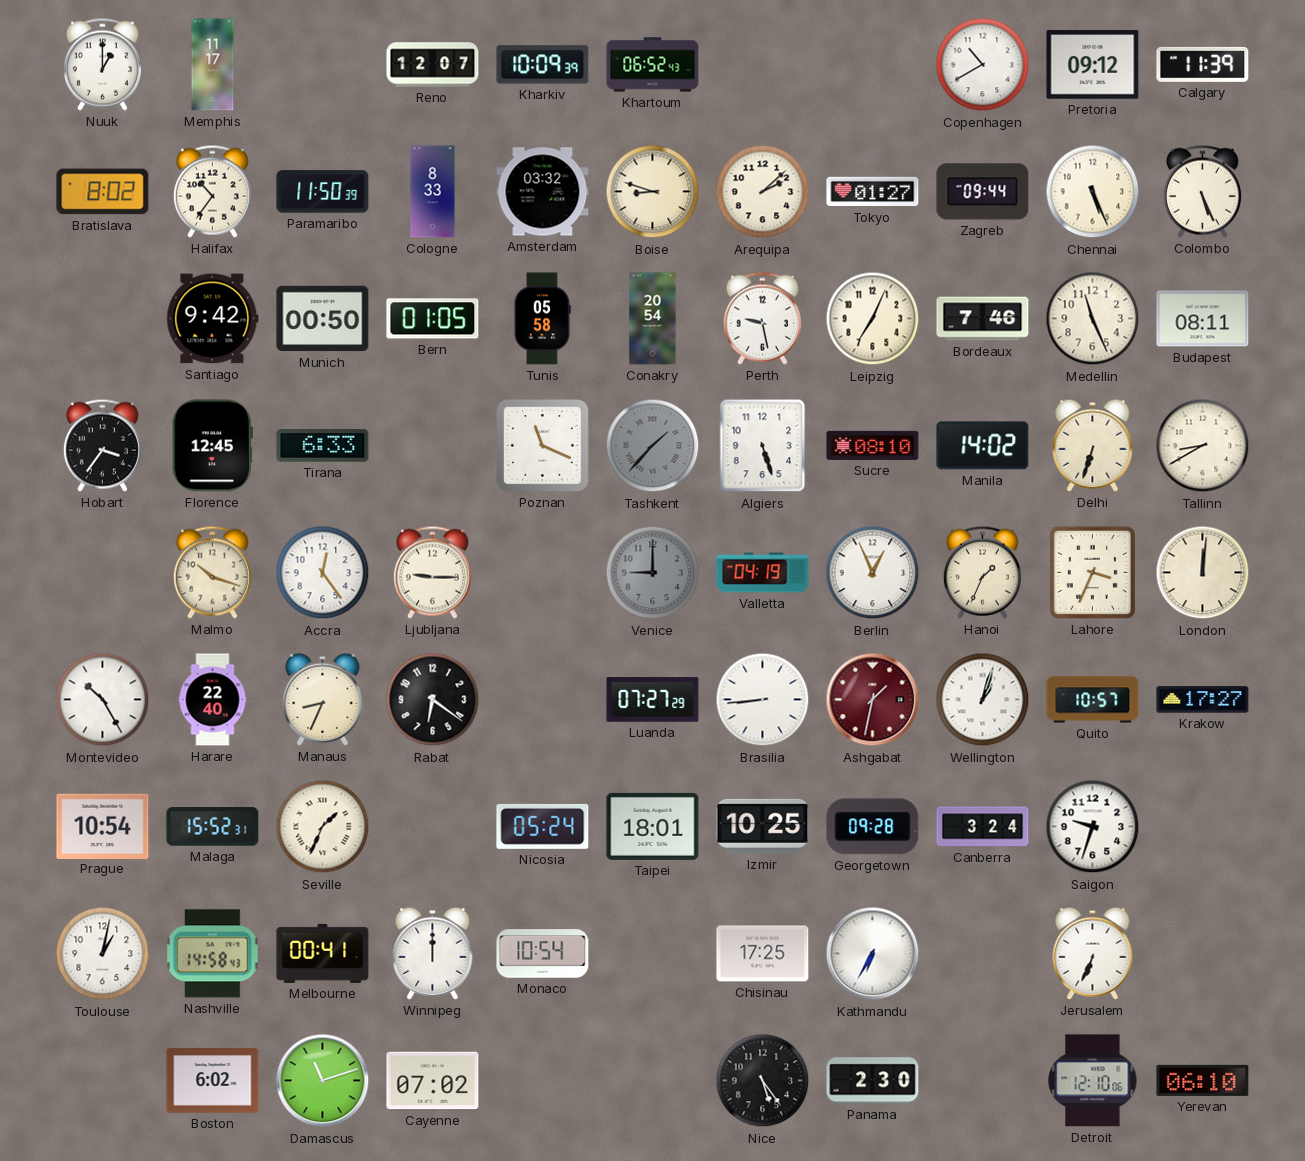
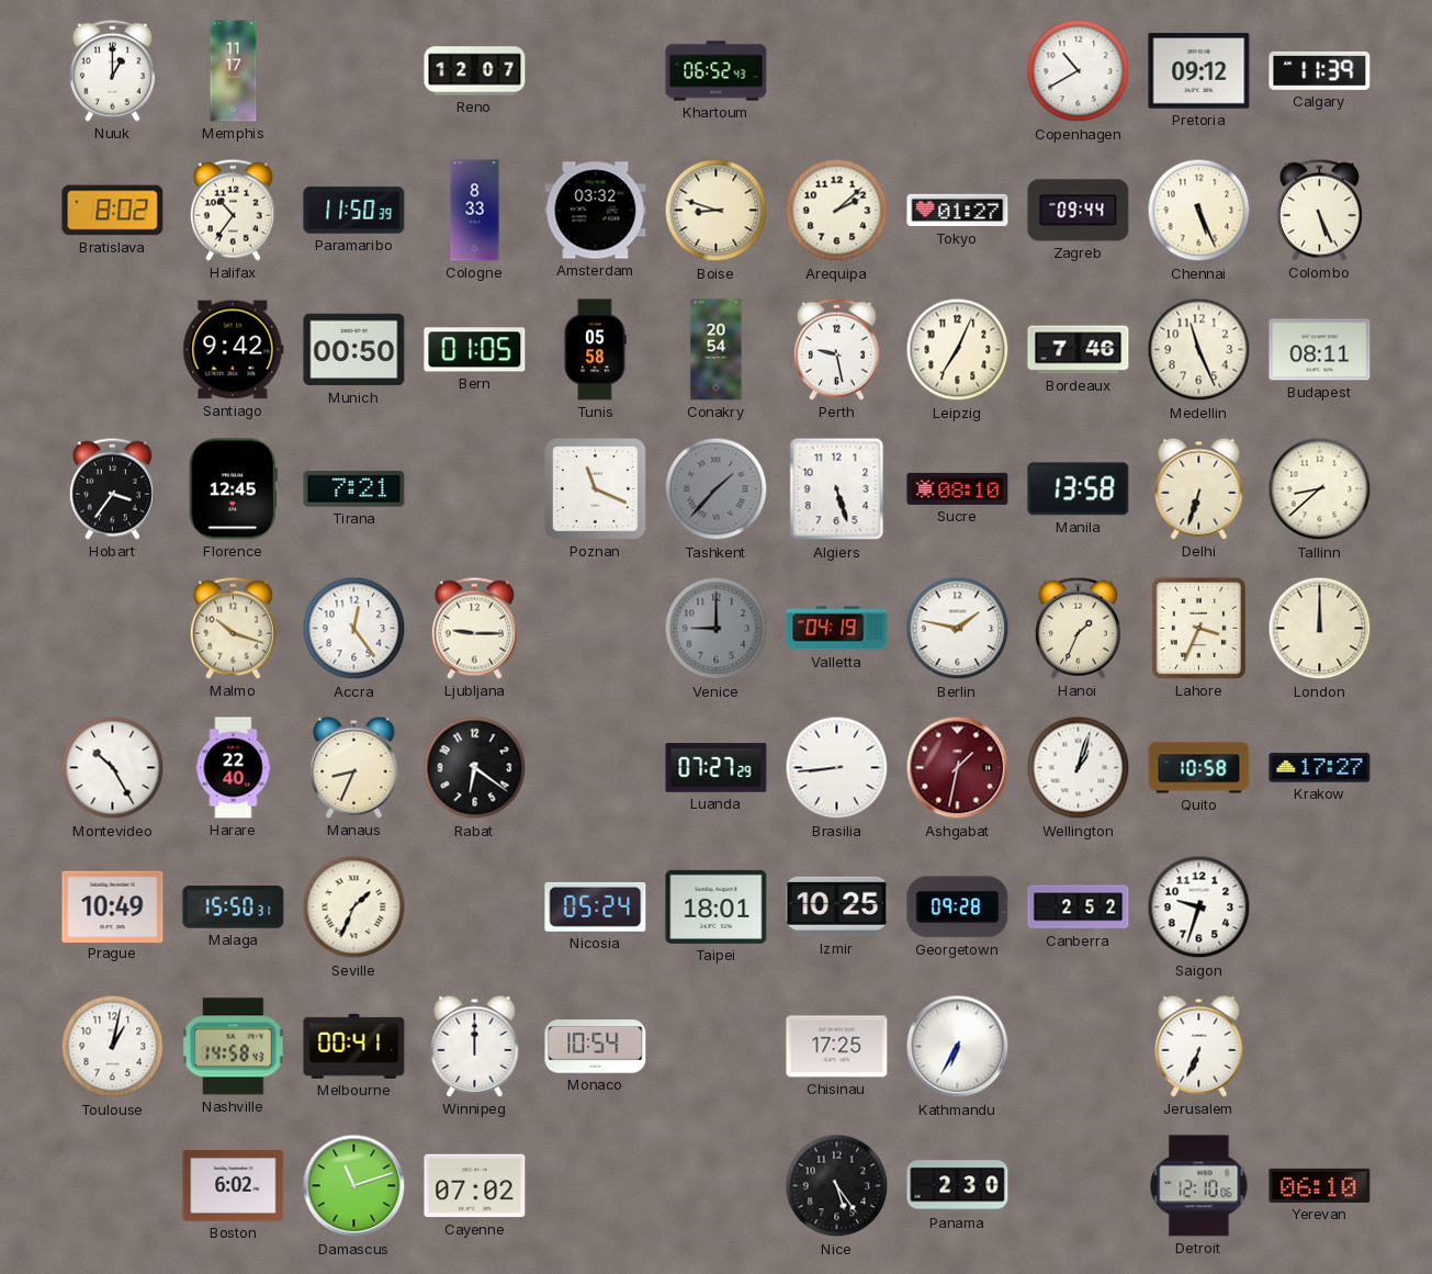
Kharkiv: 10:09 -> none
Tirana: 6:33 -> 7:21
Manila: 14:02 -> 13:58
Tallinn: 8:40 -> 8:38
Berlin: 12:56 -> 1:47
London: 12:01 -> 12:00
Quito: 10:57 -> 10:58
Prague: 10:54 -> 10:49
Malaga: 15:52 -> 15:50
Canberra: 3:24 -> 2:52
